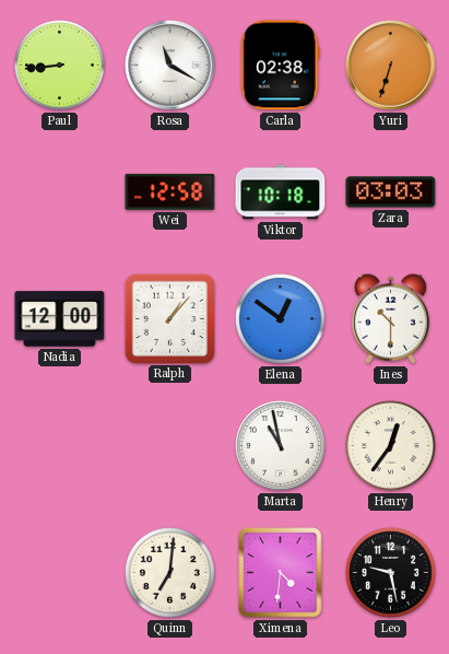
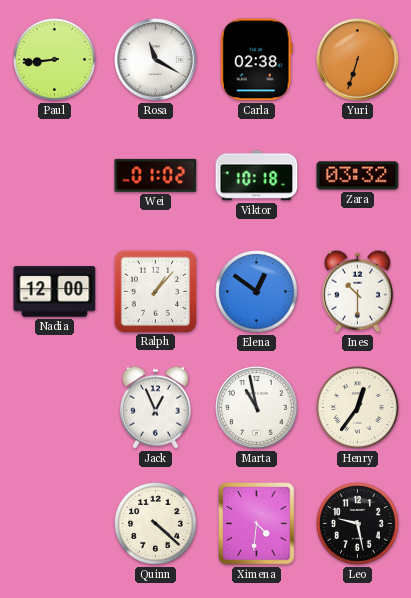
Wei: 12:58 -> 01:02
Zara: 03:03 -> 03:32
Jack: none -> 12:56
Quinn: 7:01 -> 4:22
